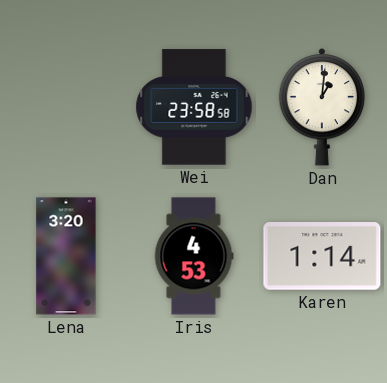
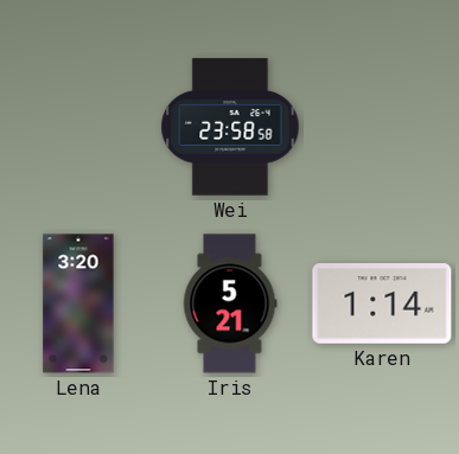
Dan: 1:01 -> none
Iris: 4:53 -> 5:21
